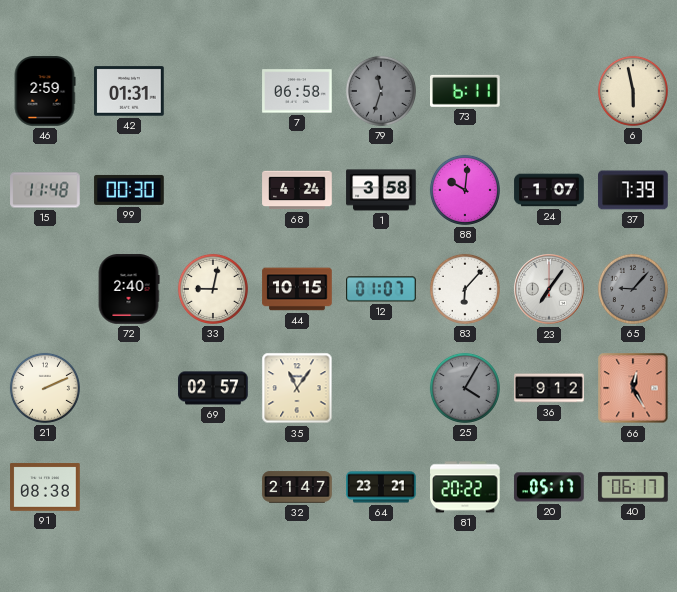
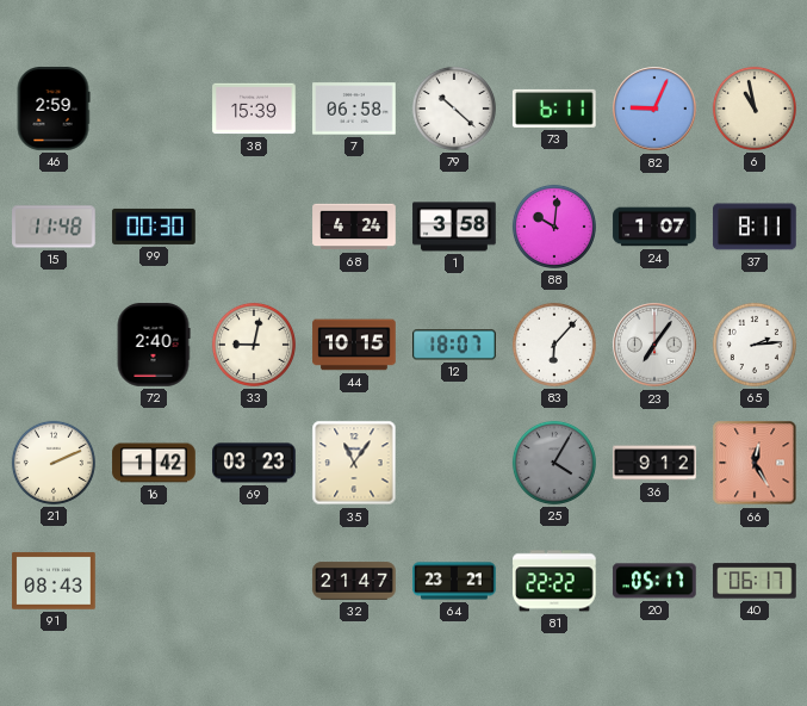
42: 01:31 -> none
38: none -> 15:39
79: 11:33 -> 10:22
79 dial: grey -> white
82: none -> 9:04
6: 5:58 -> 10:58
37: 7:39 -> 8:11
12: 01:07 -> 18:07
65: 9:07 -> 2:14
65 dial: grey -> white
16: none -> 1:42
69: 02:57 -> 03:23
91: 08:38 -> 08:43
81: 20:22 -> 22:22
